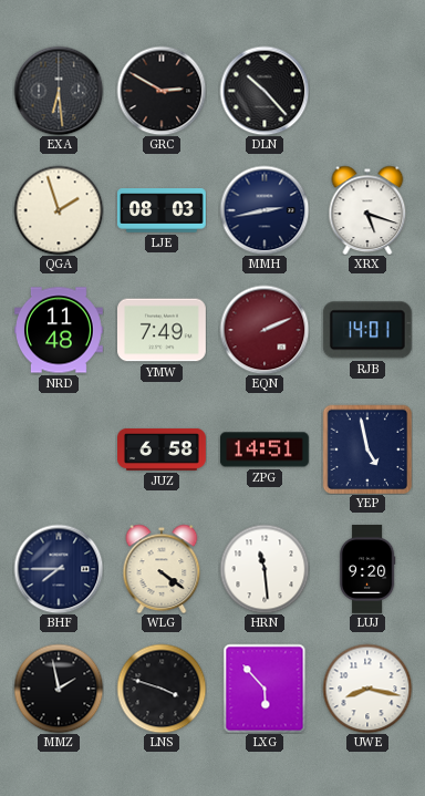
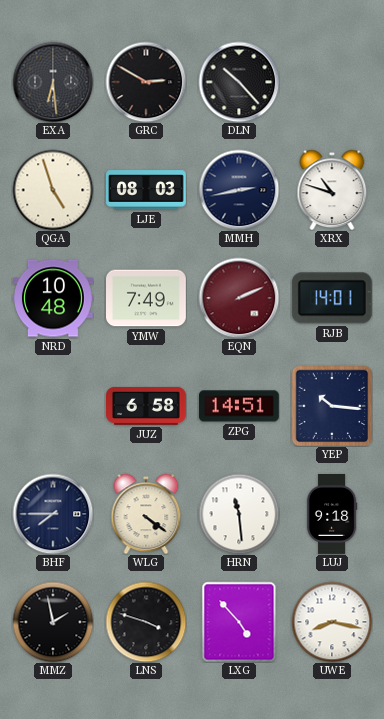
QGA: 1:57 -> 4:57
XRX: 5:18 -> 10:48
NRD: 11:48 -> 10:48
YEP: 4:58 -> 10:16
LUJ: 9:20 -> 9:18
LXG: 5:53 -> 4:53
